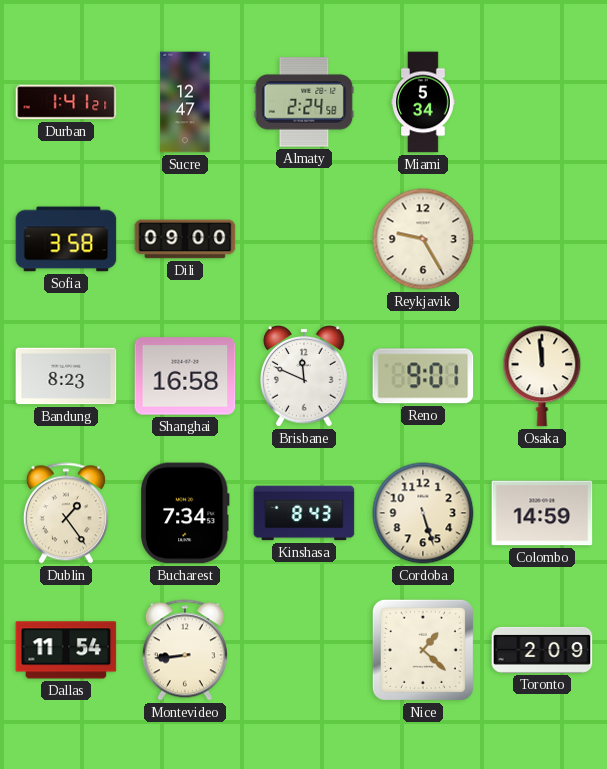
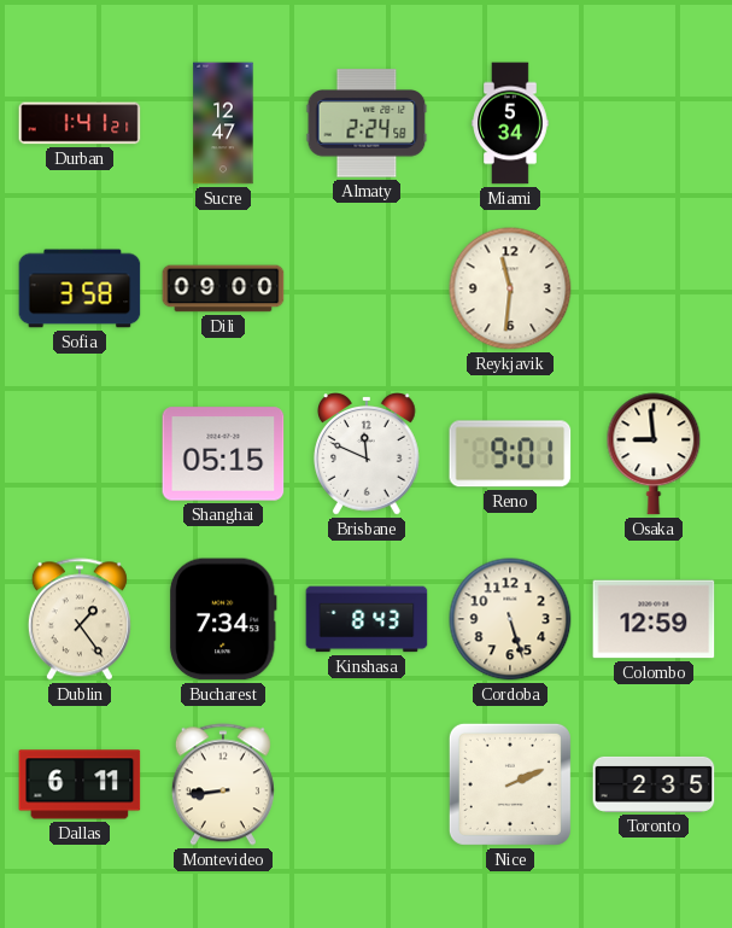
Reykjavik: 9:25 -> 11:31
Bandung: 8:23 -> none
Shanghai: 16:58 -> 05:15
Osaka: 11:59 -> 8:59
Colombo: 14:59 -> 12:59
Dallas: 11:54 -> 6:11
Nice: 1:22 -> 2:11
Toronto: 2:09 -> 2:35
